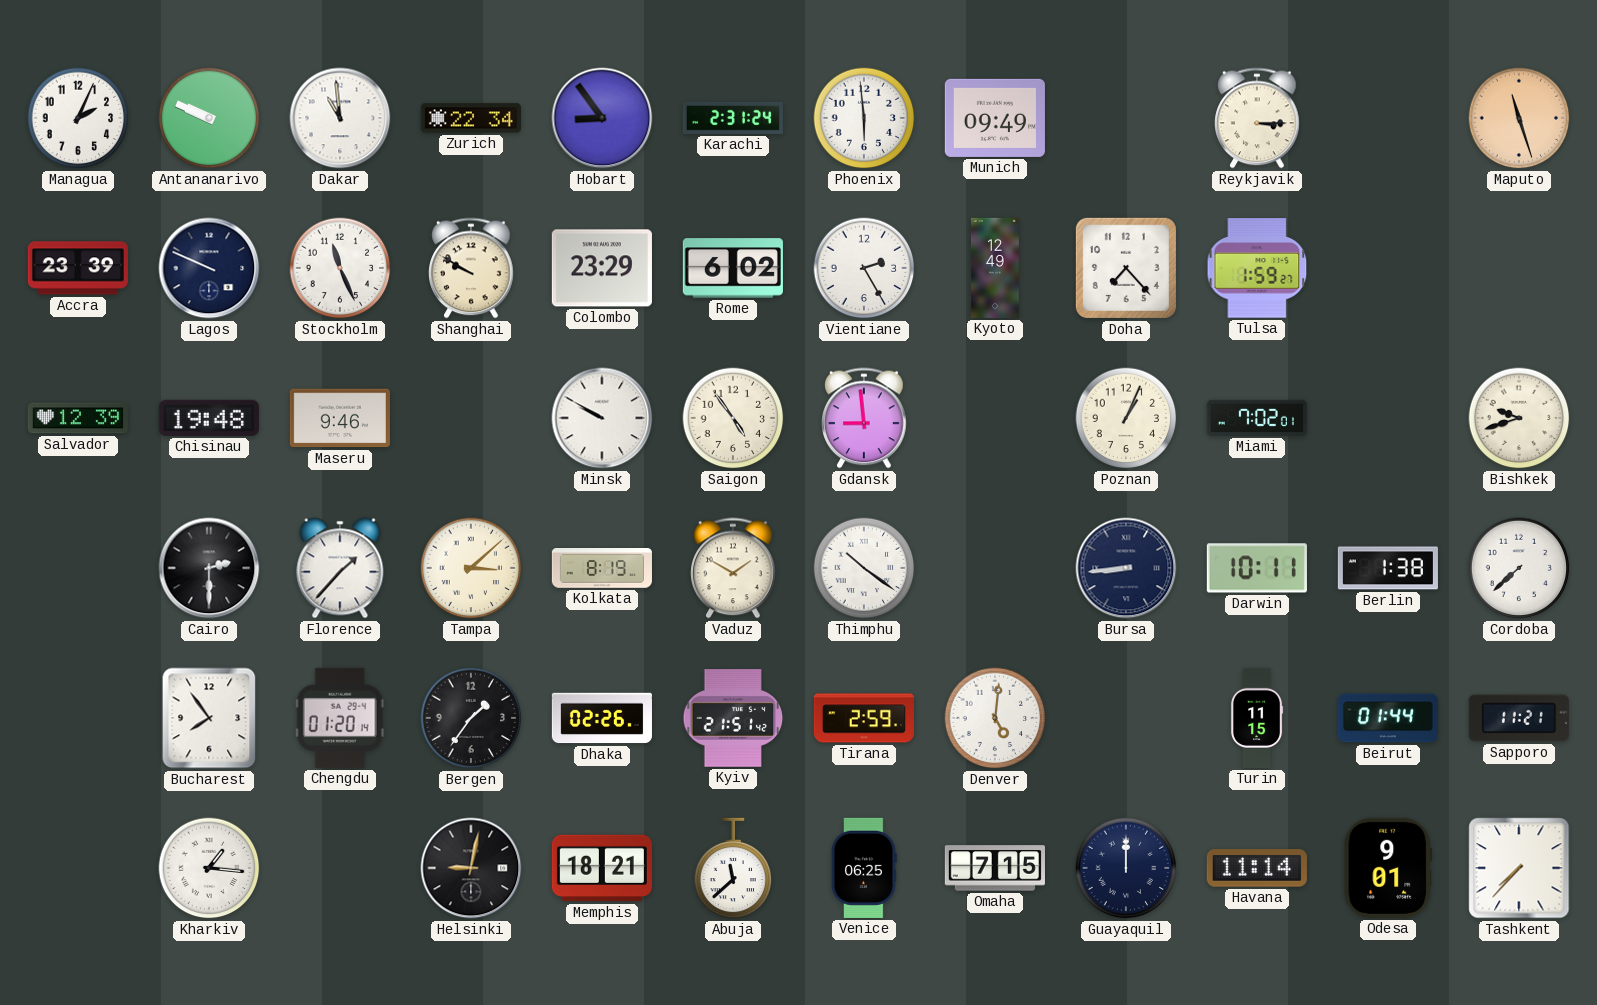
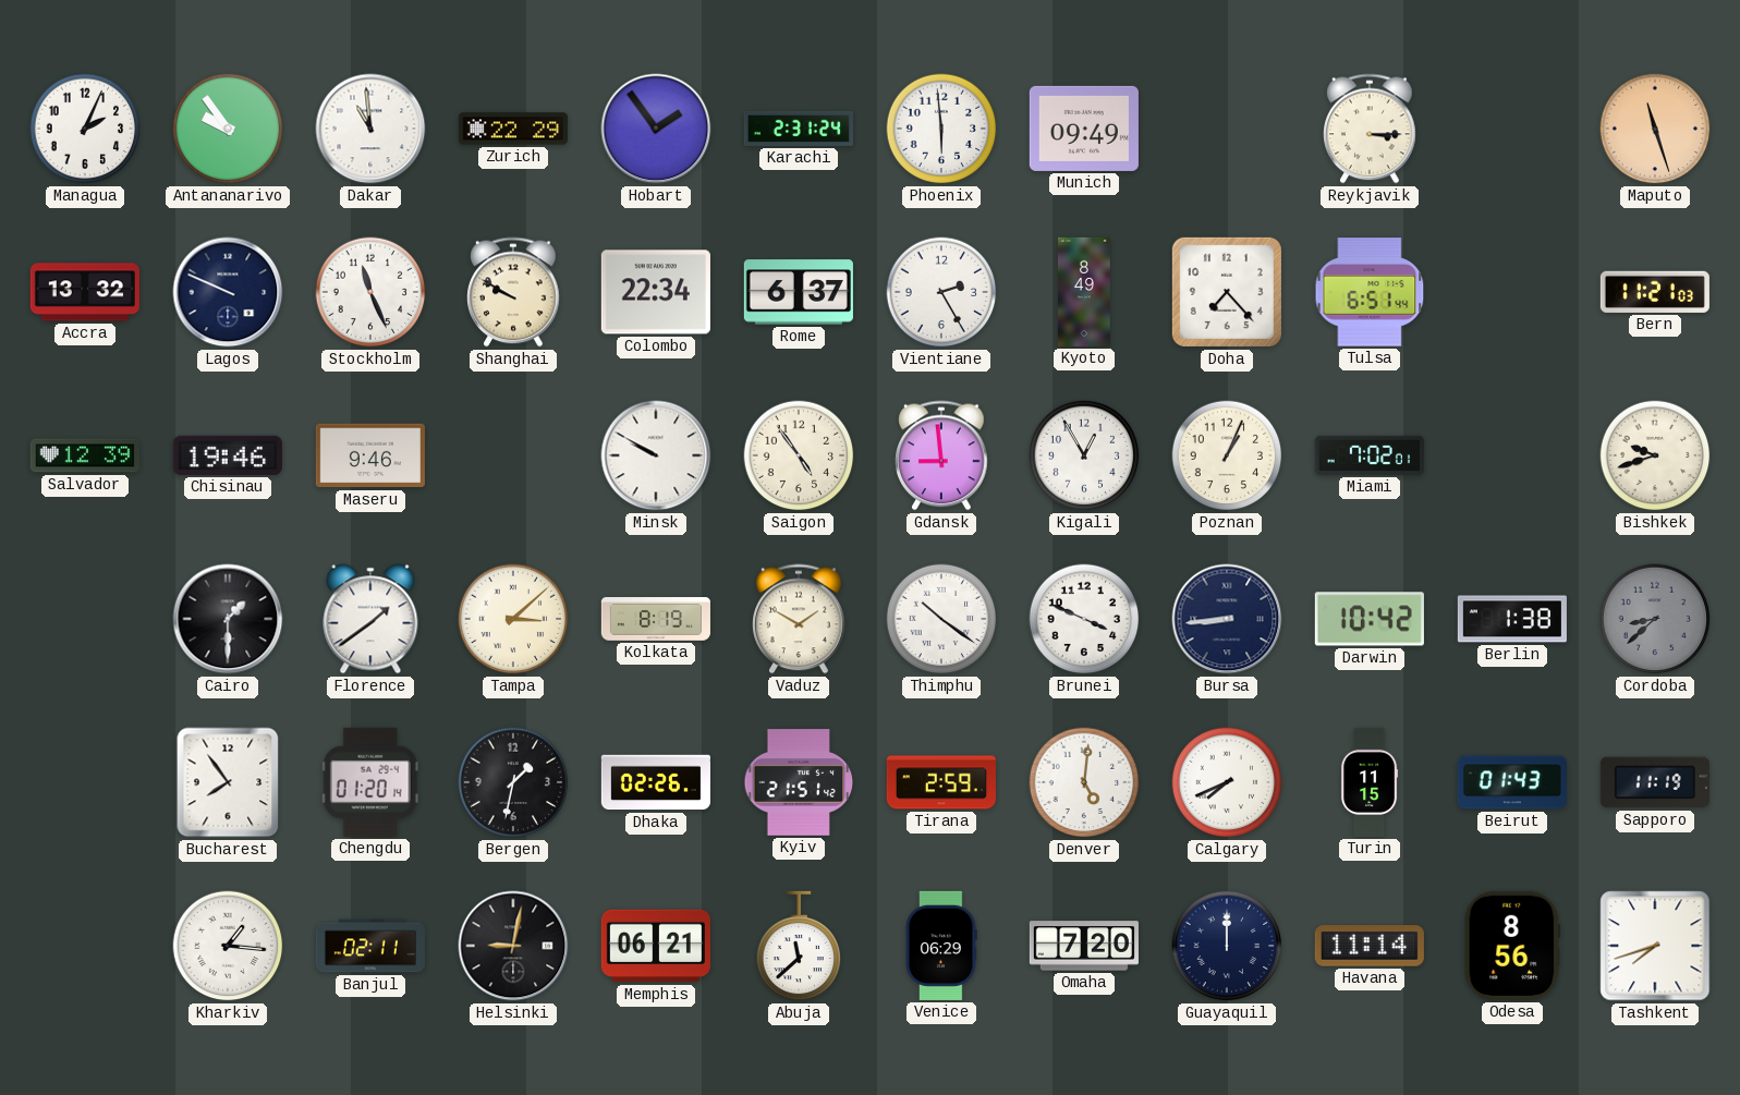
Antananarivo: 9:49 -> 9:54
Zurich: 22:34 -> 22:29
Hobart: 8:54 -> 1:54
Accra: 23:39 -> 13:32
Colombo: 23:29 -> 22:34
Rome: 6:02 -> 6:37
Kyoto: 12:49 -> 8:49
Tulsa: 1:59 -> 6:51
Bern: none -> 11:21
Chisinau: 19:48 -> 19:46
Kigali: none -> 12:55
Cairo: 2:30 -> 1:30
Florence: 1:37 -> 1:39
Brunei: none -> 3:49
Darwin: 10:11 -> 10:42
Cordoba: 7:38 -> 8:38
Cordoba dial: white -> grey
Bergen: 1:36 -> 1:32
Calgary: none -> 7:41
Beirut: 01:44 -> 01:43
Sapporo: 11:21 -> 11:19
Banjul: none -> 02:11
Memphis: 18:21 -> 06:21
Venice: 06:25 -> 06:29
Omaha: 7:15 -> 7:20
Odesa: 9:01 -> 8:56
Tashkent: 7:37 -> 7:42
